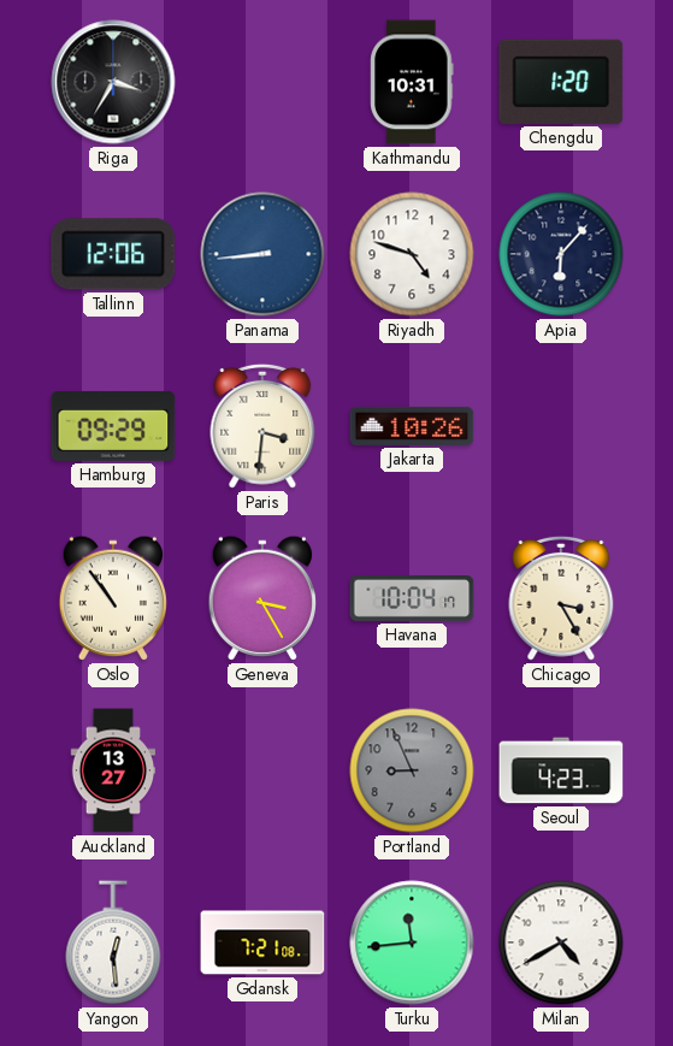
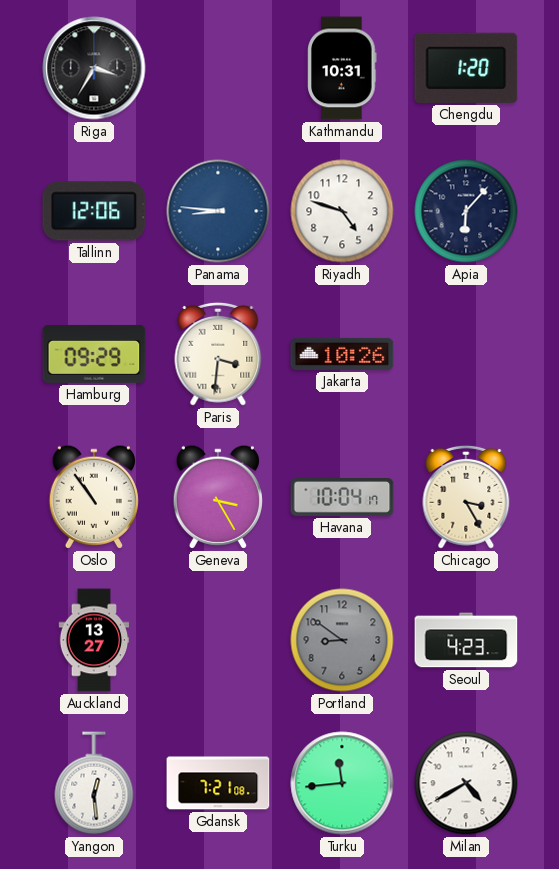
Panama: 8:44 -> 8:46
Portland: 8:56 -> 8:51
